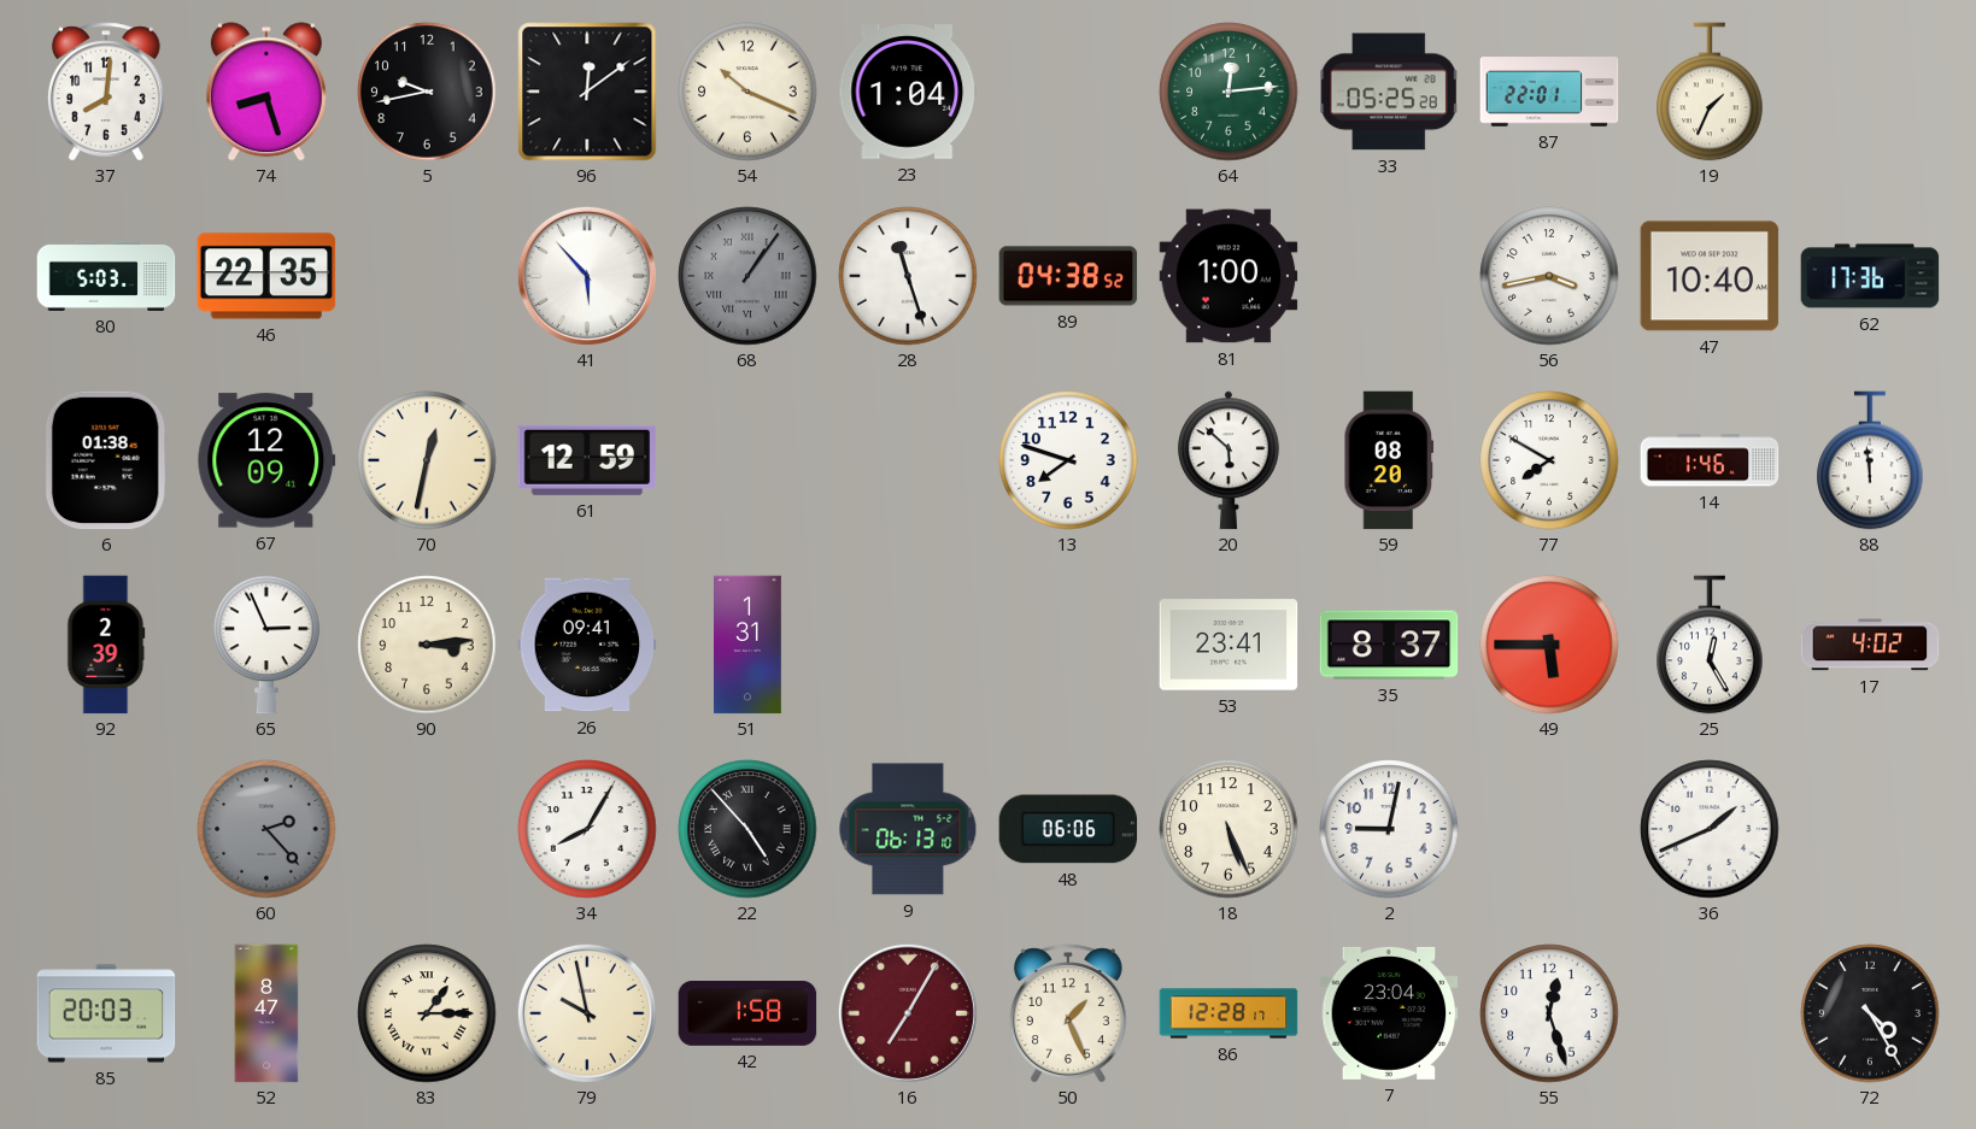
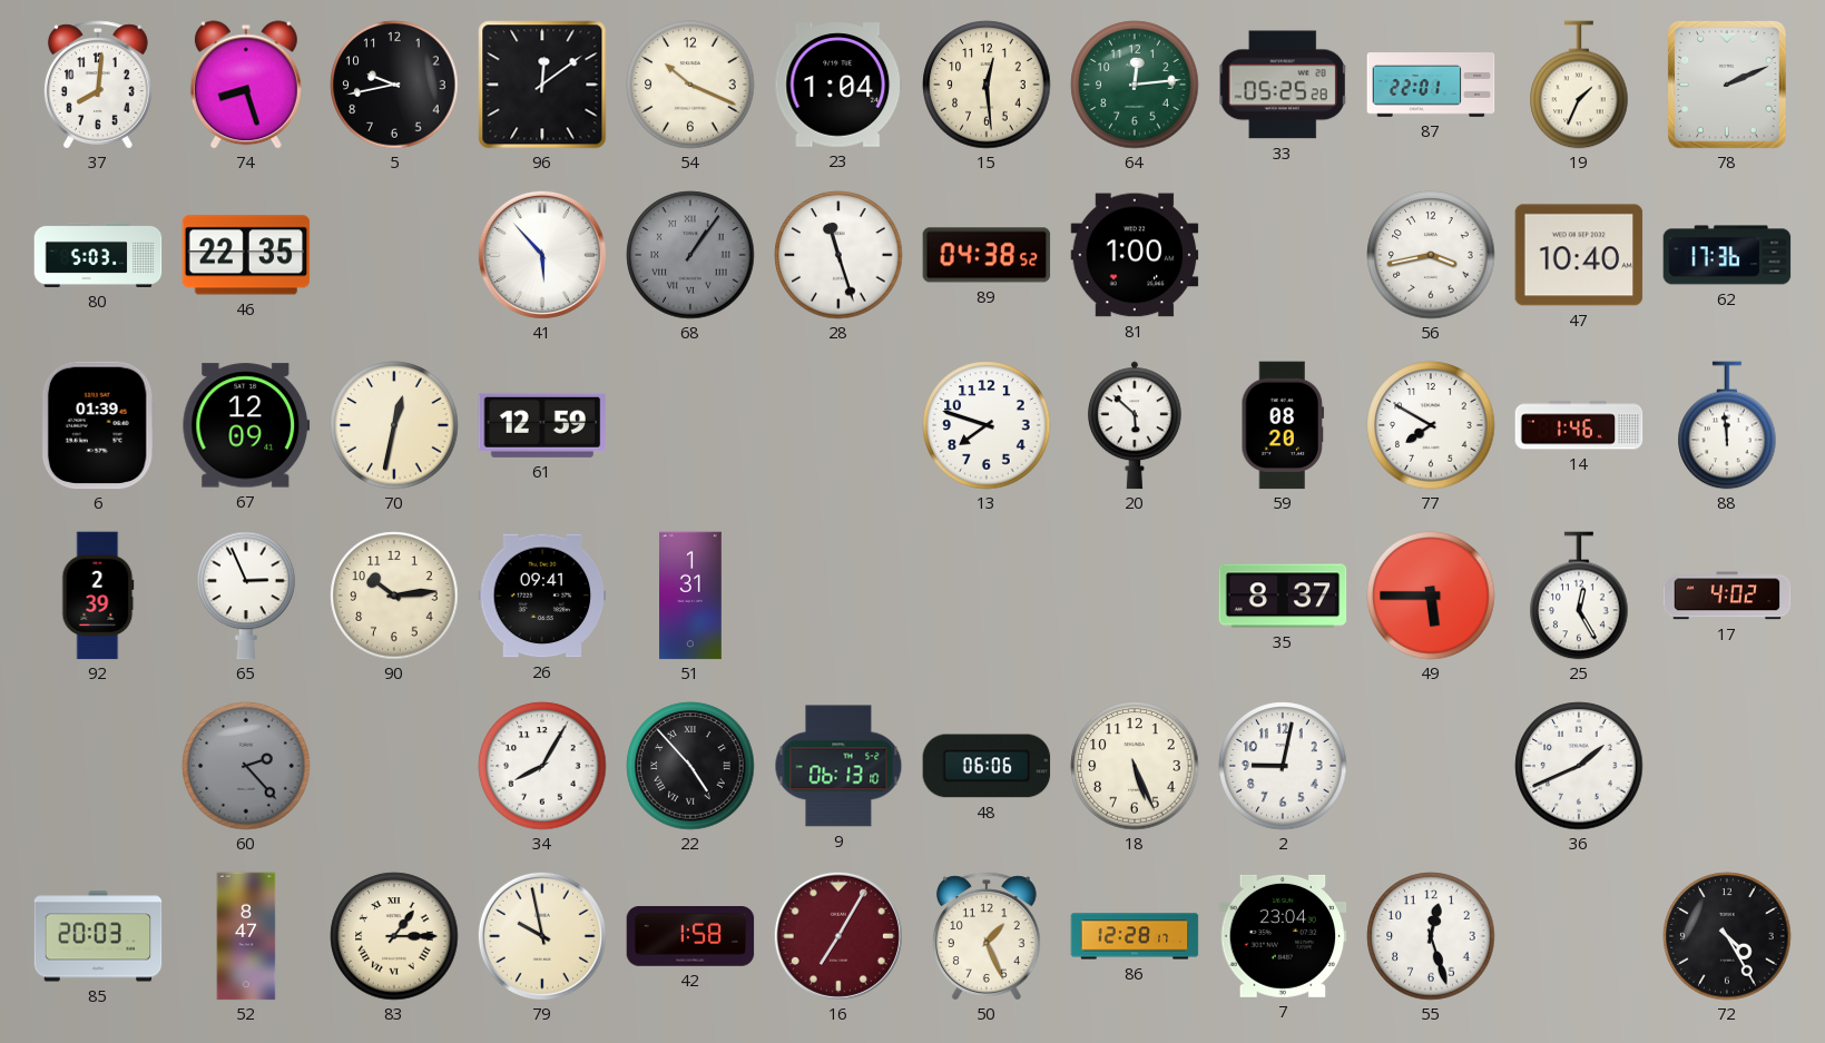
15: none -> 12:29
78: none -> 2:11
6: 01:38 -> 01:39
90: 3:14 -> 10:14
53: 23:41 -> none
